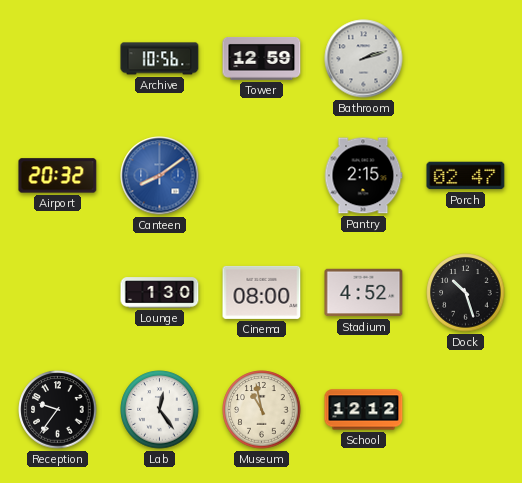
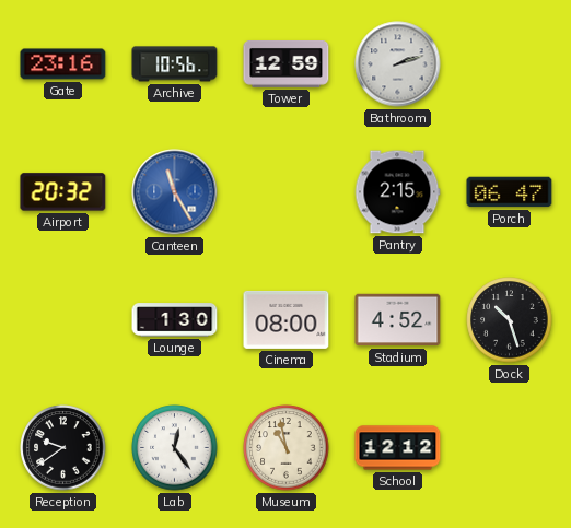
Gate: none -> 23:16
Canteen: 8:09 -> 11:25
Porch: 02:47 -> 06:47
Reception: 9:36 -> 9:39
